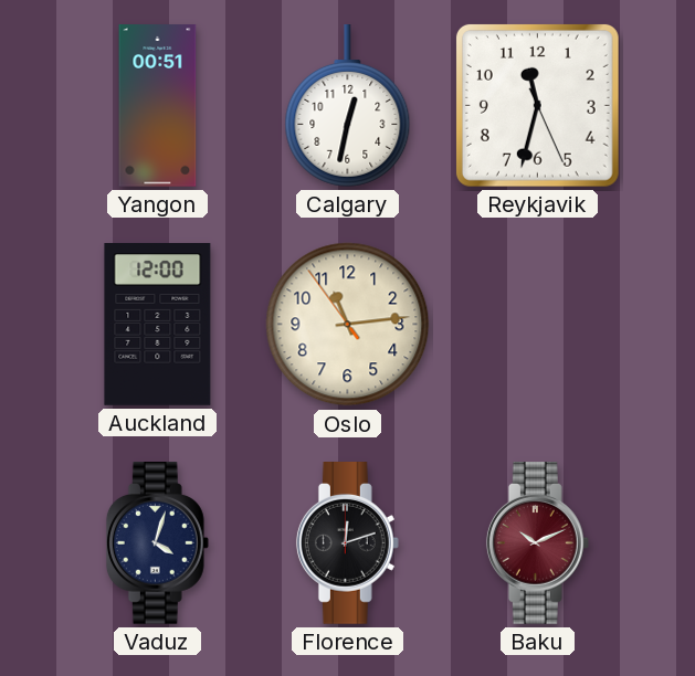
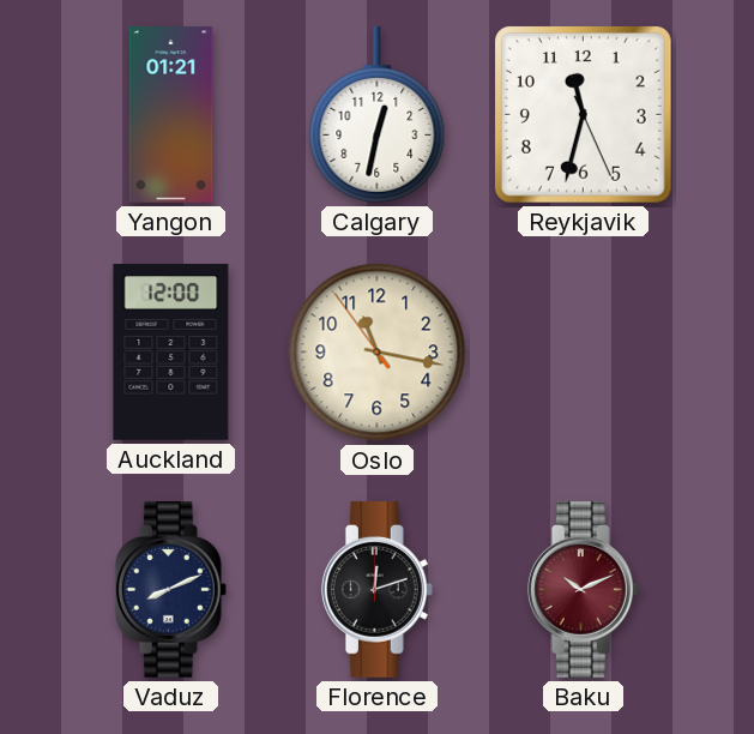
Yangon: 00:51 -> 01:21
Oslo: 11:13 -> 11:16
Vaduz: 4:03 -> 8:11
